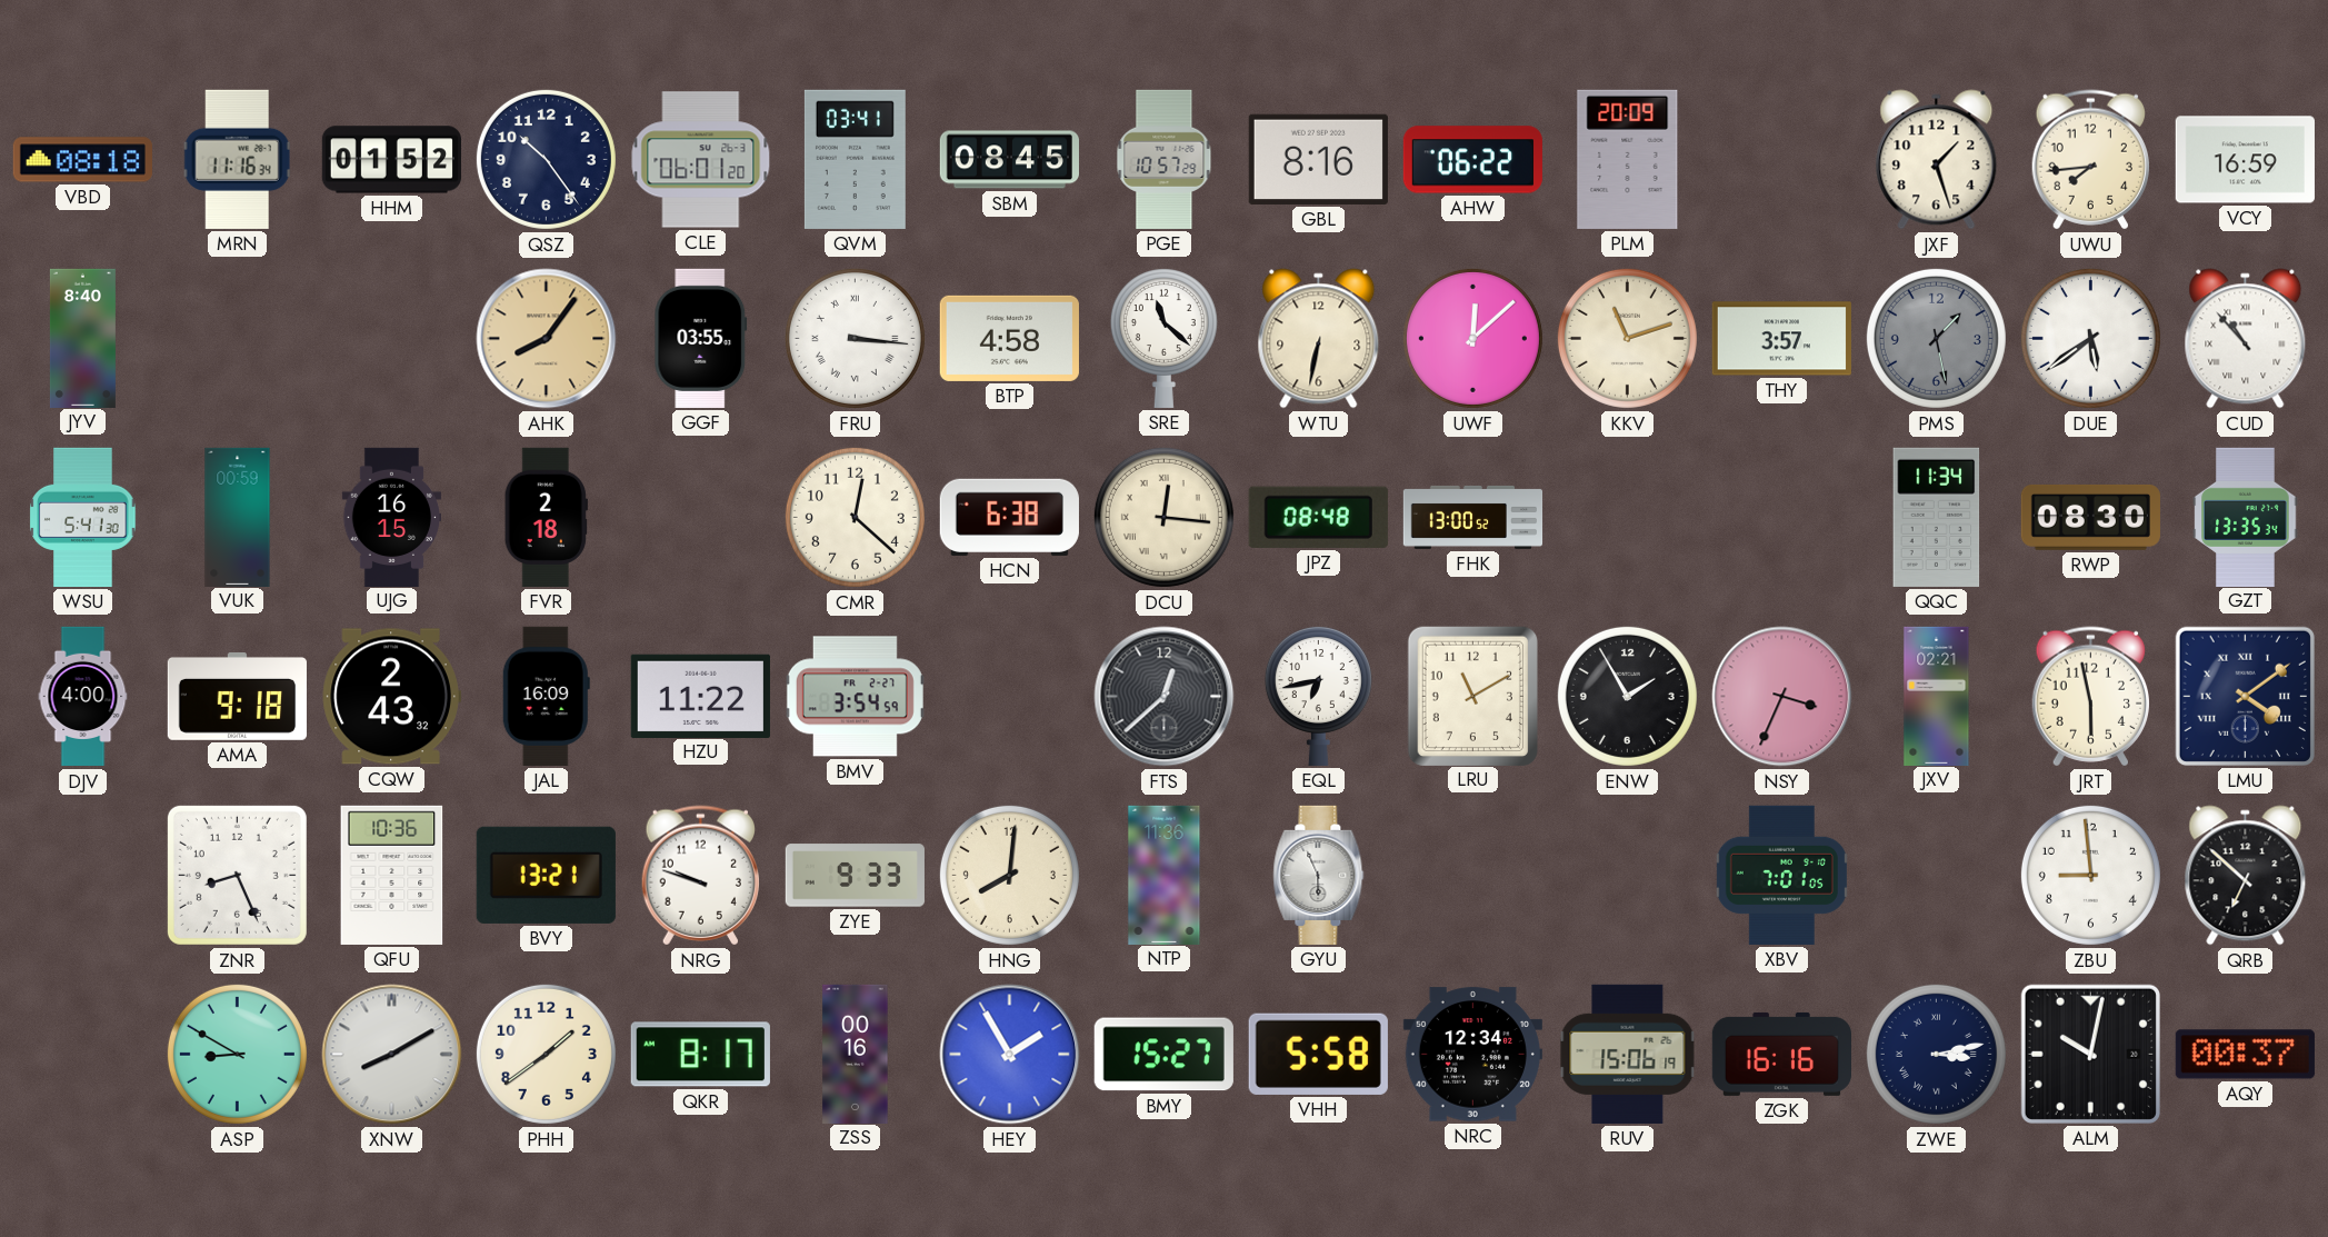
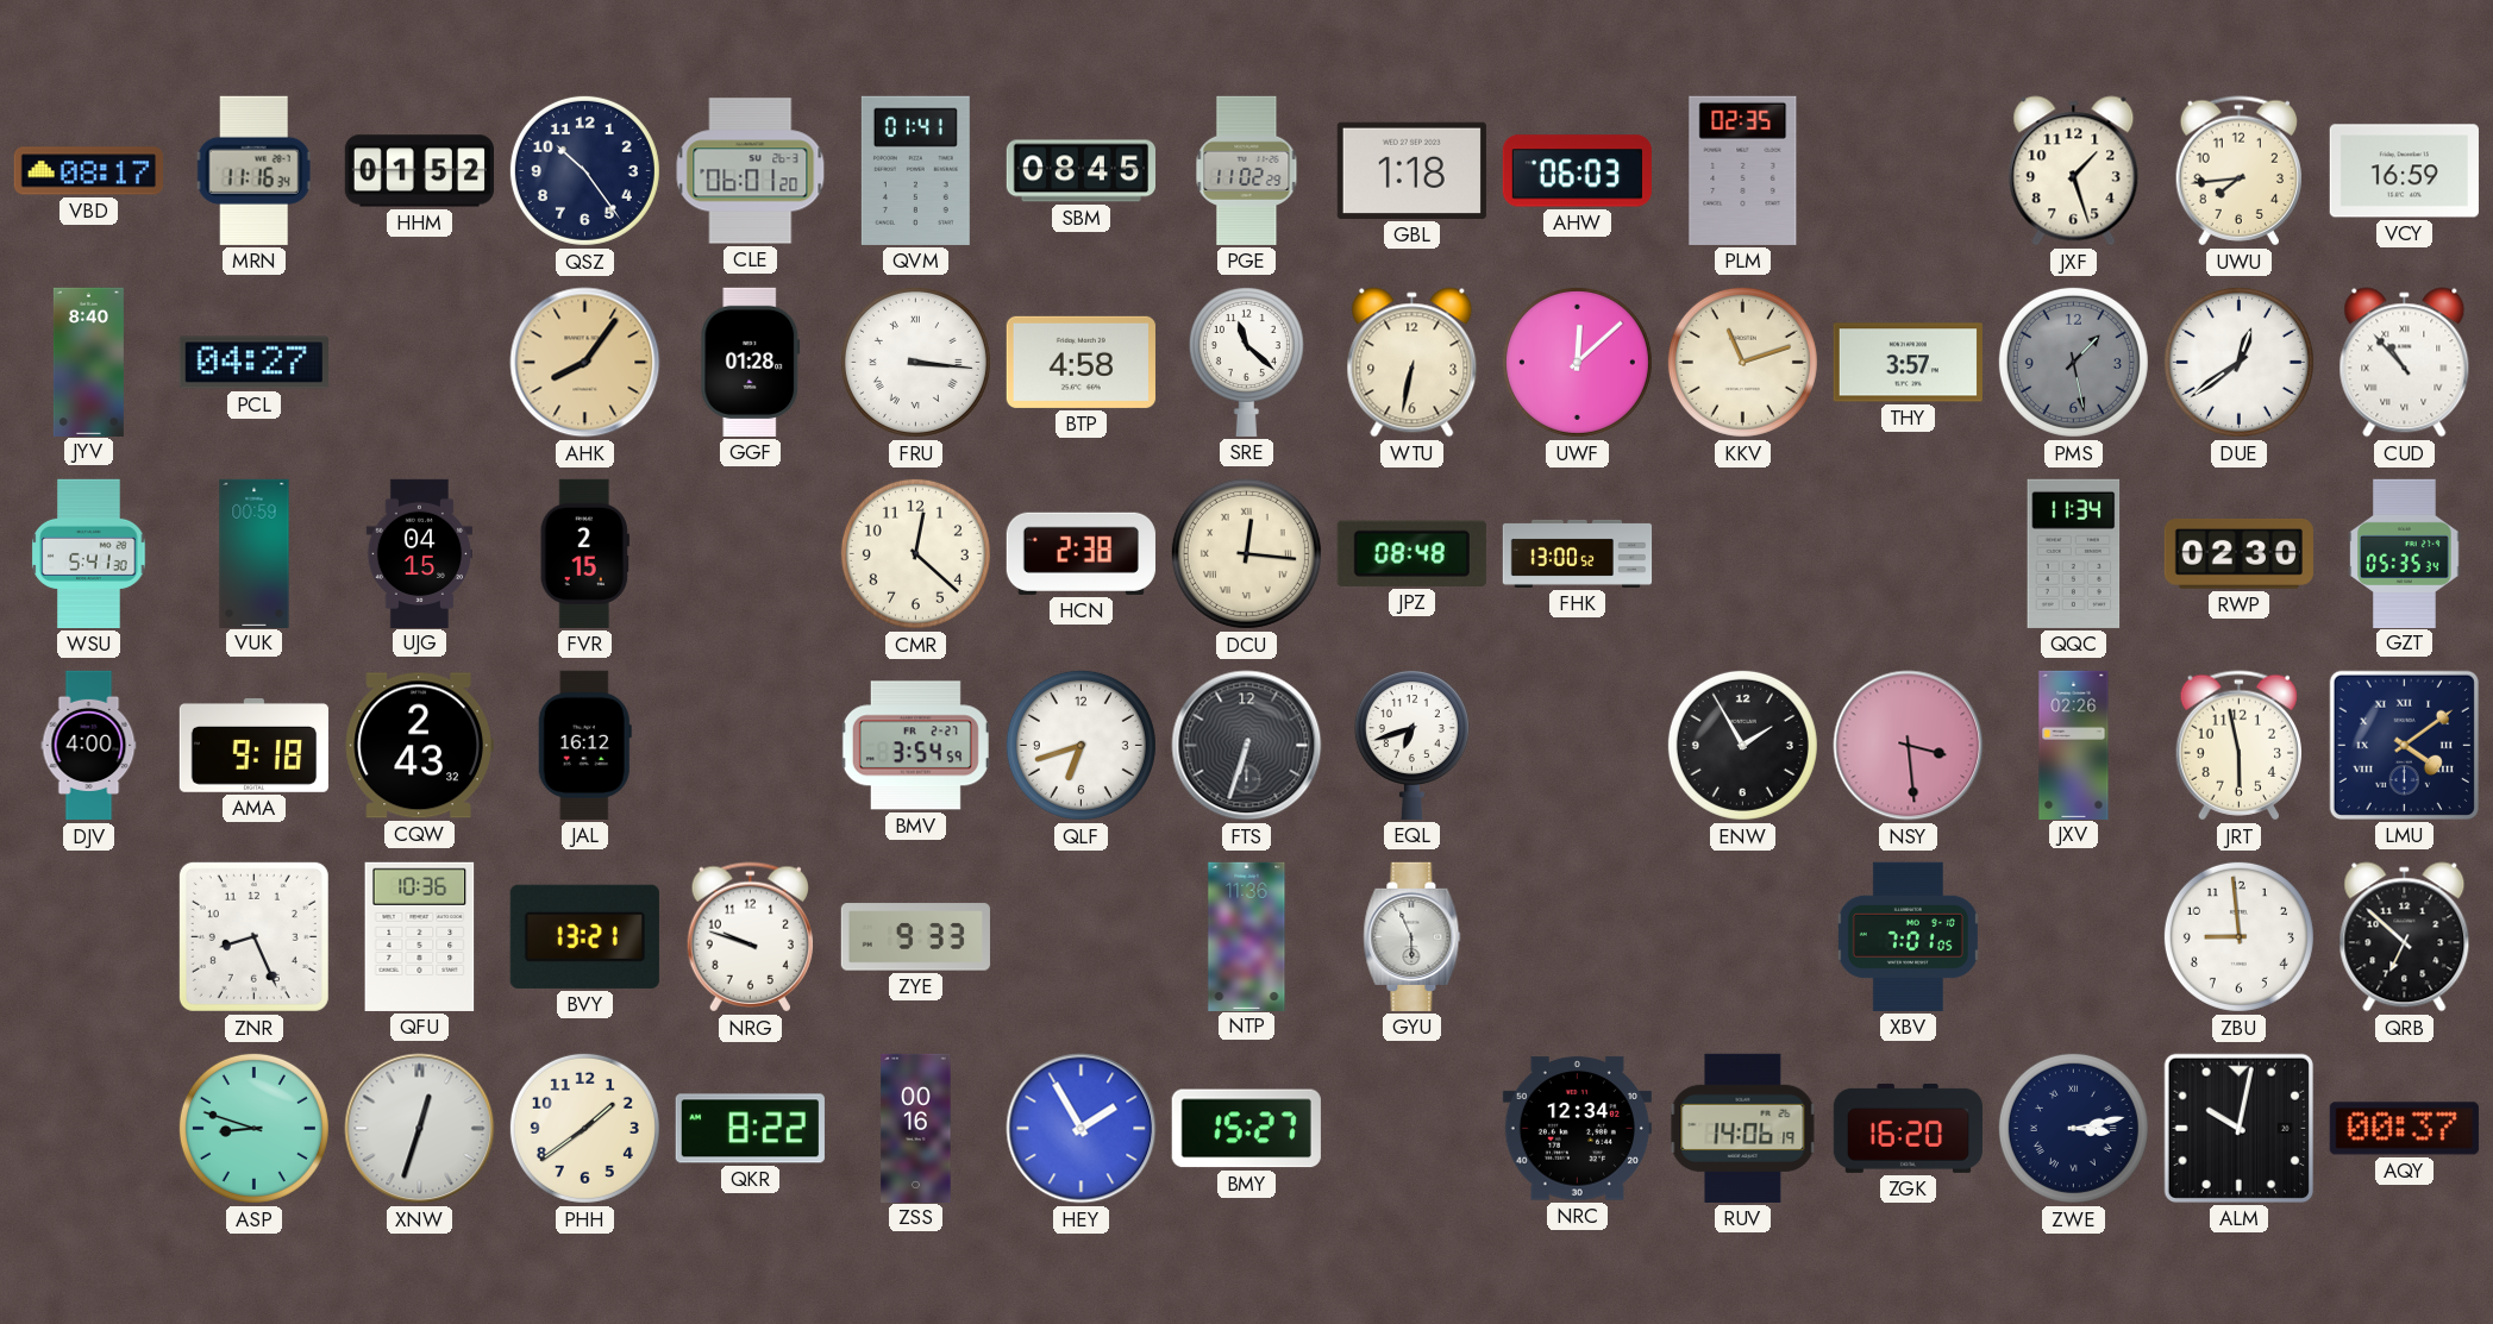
VBD: 08:18 -> 08:17
QVM: 03:41 -> 01:41
PGE: 10:57 -> 11:02
GBL: 8:16 -> 1:18
AHW: 06:22 -> 06:03
PLM: 20:09 -> 02:35
PCL: none -> 04:27
GGF: 03:55 -> 01:28
DUE: 5:39 -> 12:39
UJG: 16:15 -> 04:15
FVR: 2:18 -> 2:15
HCN: 6:38 -> 2:38
RWP: 08:30 -> 02:30
GZT: 13:35 -> 05:35
JAL: 16:09 -> 16:12
HZU: 11:22 -> none
QLF: none -> 6:42
FTS: 12:38 -> 6:33
EQL: 6:43 -> 6:42
LRU: 11:10 -> none
NSY: 3:34 -> 3:29
JXV: 02:21 -> 02:26
HNG: 8:01 -> none
ASP: 8:50 -> 8:48
XNW: 8:10 -> 12:33
QKR: 8:17 -> 8:22
VHH: 5:58 -> none
RUV: 15:06 -> 14:06
ZGK: 16:16 -> 16:20
